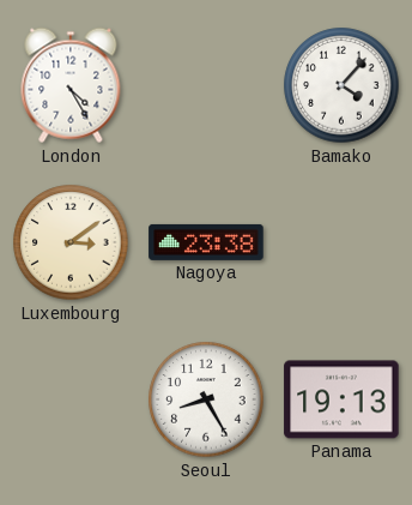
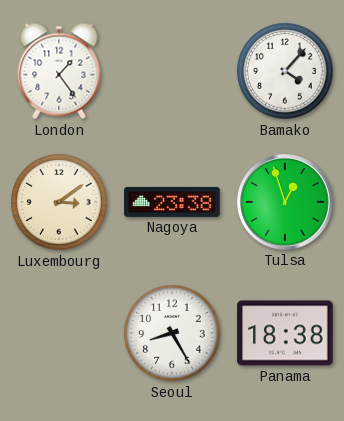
London: 4:25 -> 1:24
Tulsa: none -> 12:57
Panama: 19:13 -> 18:38
